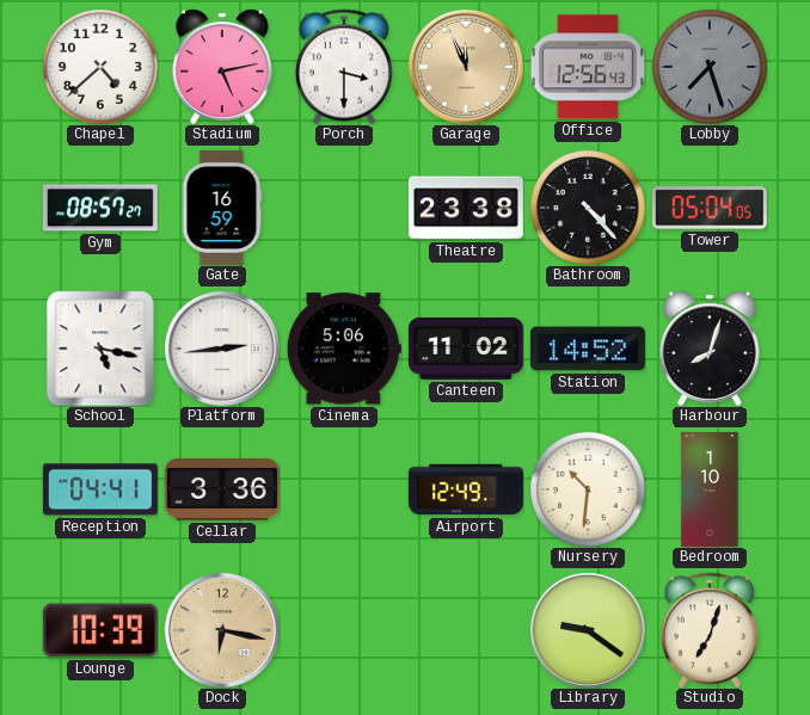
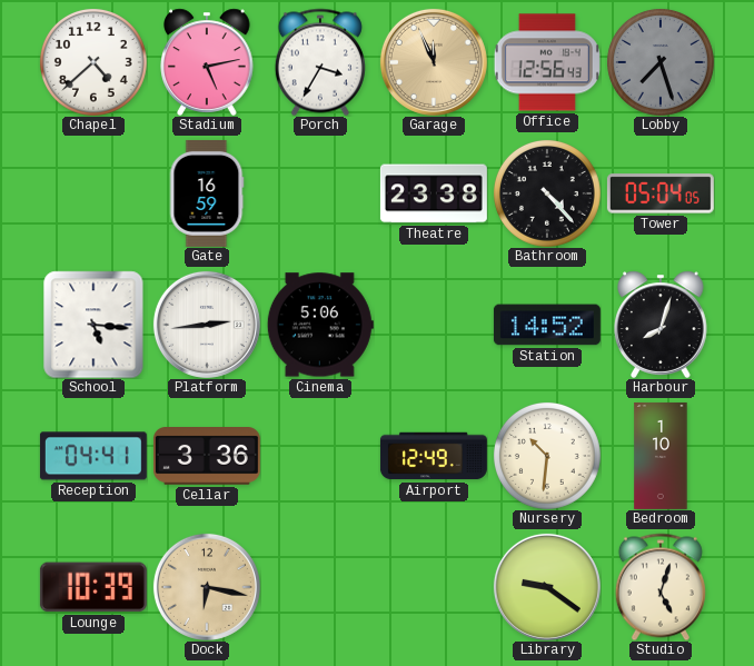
Porch: 3:30 -> 3:35
Gym: 08:57 -> none
School: 5:17 -> 5:16
Canteen: 11:02 -> none
Studio: 7:03 -> 5:03
